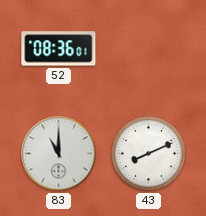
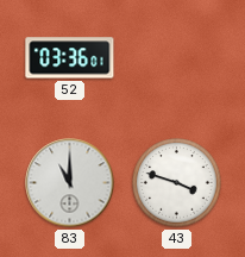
52: 08:36 -> 03:36
43: 8:11 -> 3:48
